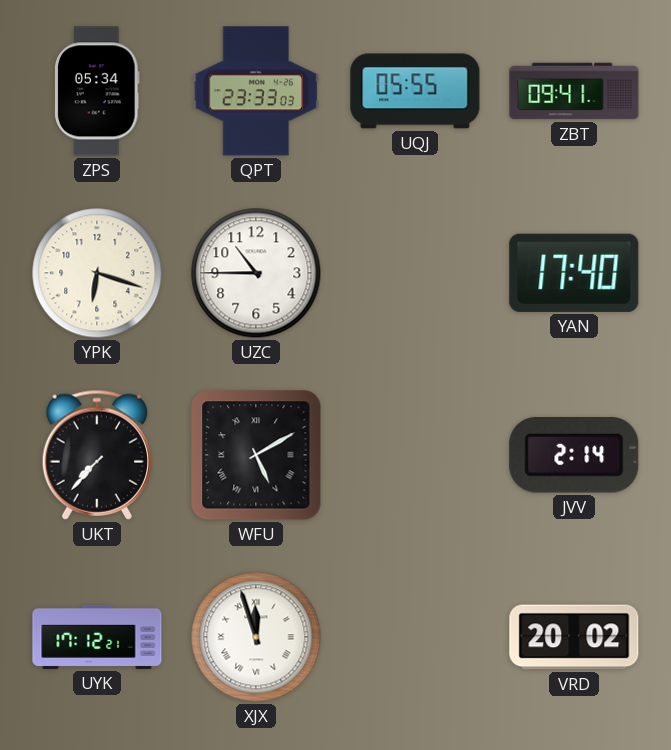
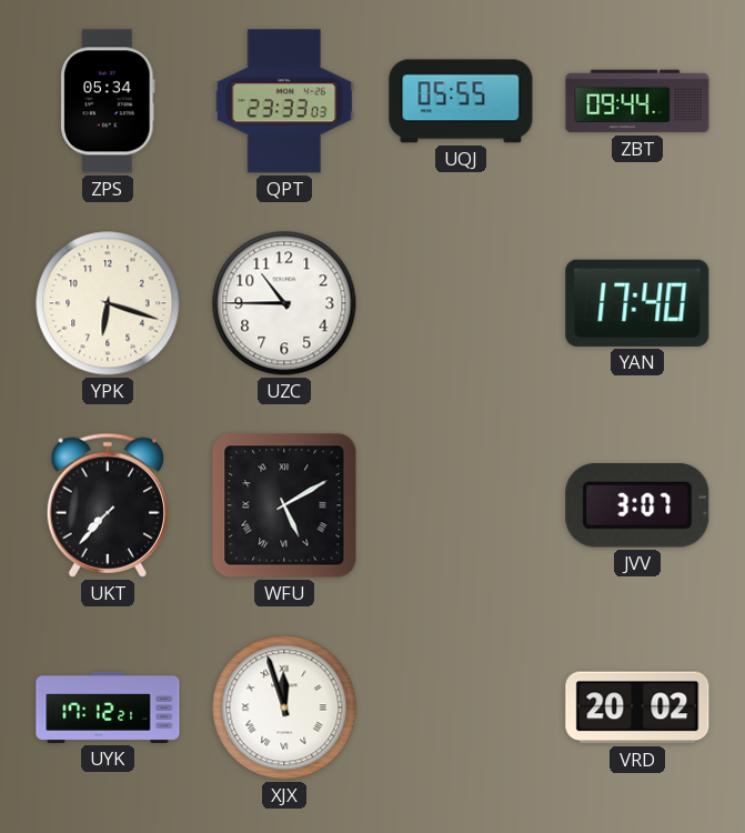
ZBT: 09:41 -> 09:44
JVV: 2:14 -> 3:07
